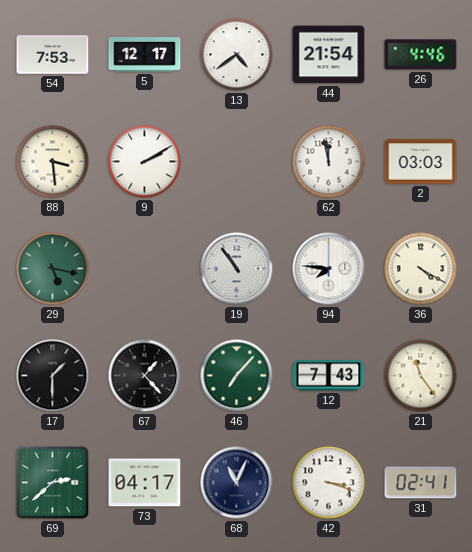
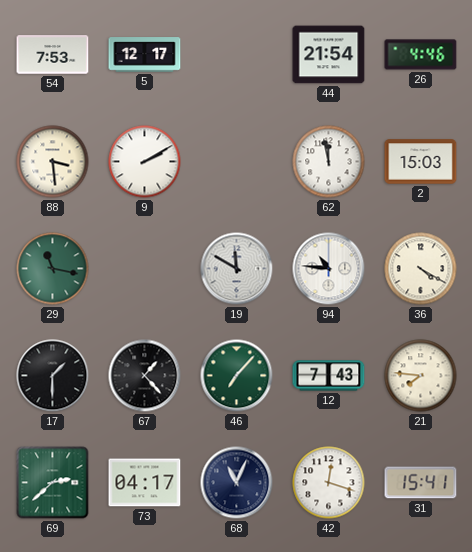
13: 4:39 -> none
2: 03:03 -> 15:03
29: 5:17 -> 11:17
19: 10:54 -> 11:50
94: 7:46 -> 10:46
21: 11:24 -> 7:46
42: 3:18 -> 12:18
31: 02:41 -> 15:41
